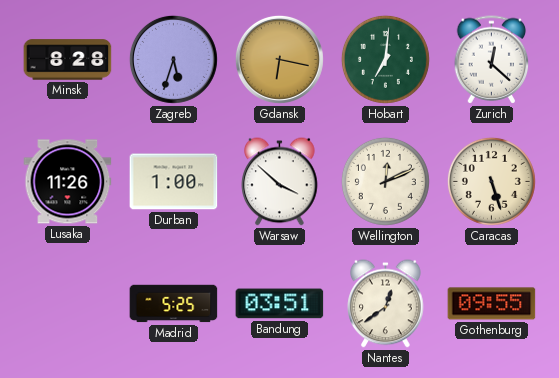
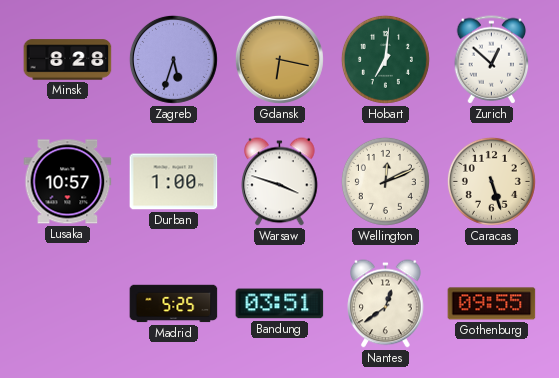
Zurich: 12:22 -> 12:52
Lusaka: 11:26 -> 10:57
Warsaw: 3:52 -> 3:48
